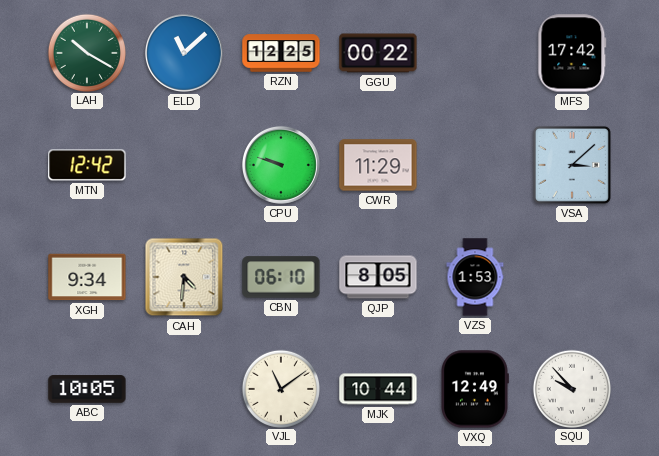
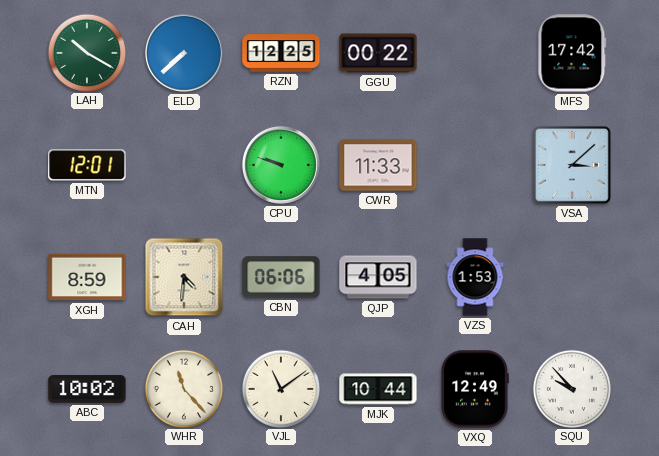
ELD: 11:08 -> 7:38
MTN: 12:42 -> 12:01
CWR: 11:29 -> 11:33
XGH: 9:34 -> 8:59
CBN: 06:10 -> 06:06
QJP: 8:05 -> 4:05
ABC: 10:05 -> 10:02
WHR: none -> 11:23
